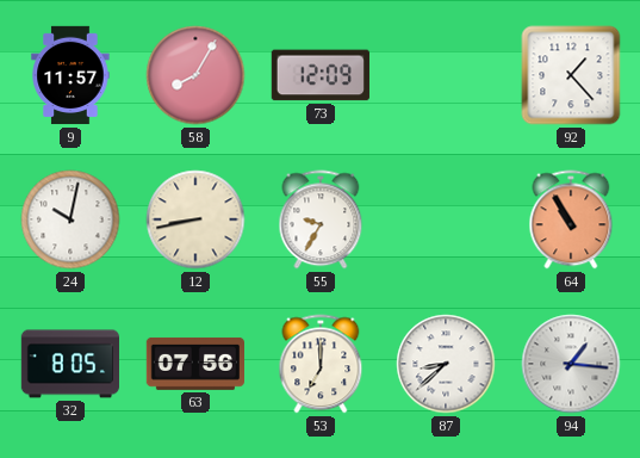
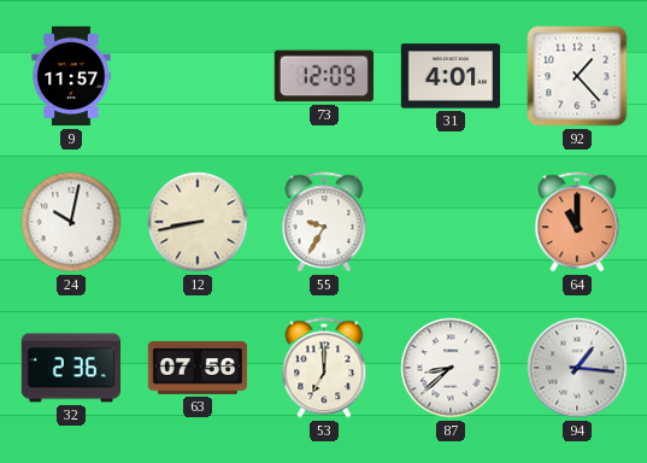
58: 8:05 -> none
31: none -> 4:01
64: 10:55 -> 11:00
32: 8:05 -> 2:36
